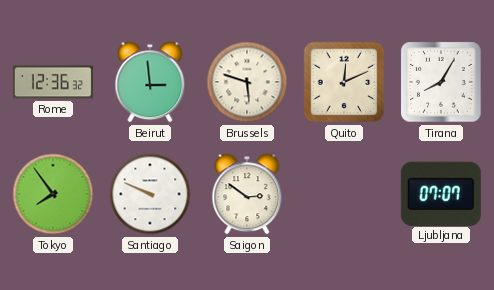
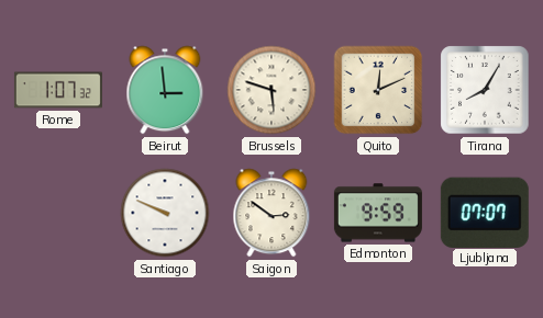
Rome: 12:36 -> 1:07
Tokyo: 7:54 -> none
Edmonton: none -> 9:59
